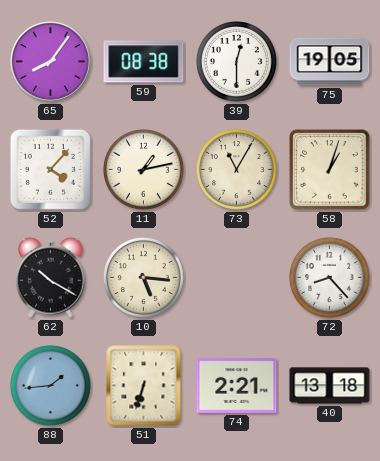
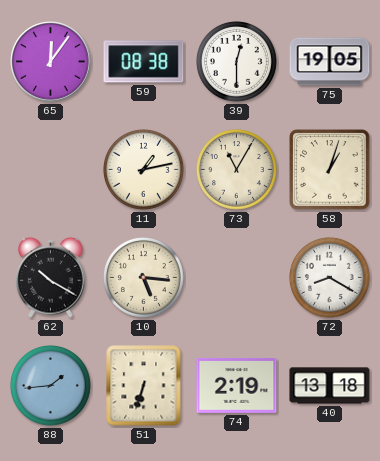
65: 8:06 -> 12:06
52: 4:07 -> none
72: 8:23 -> 8:20
74: 2:21 -> 2:19
